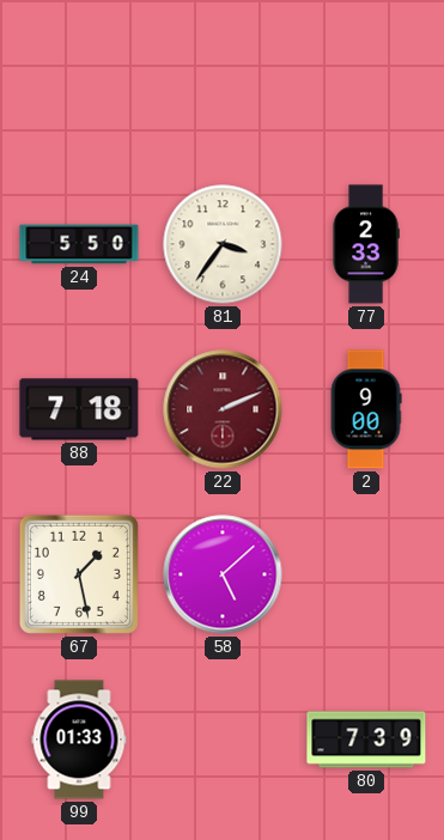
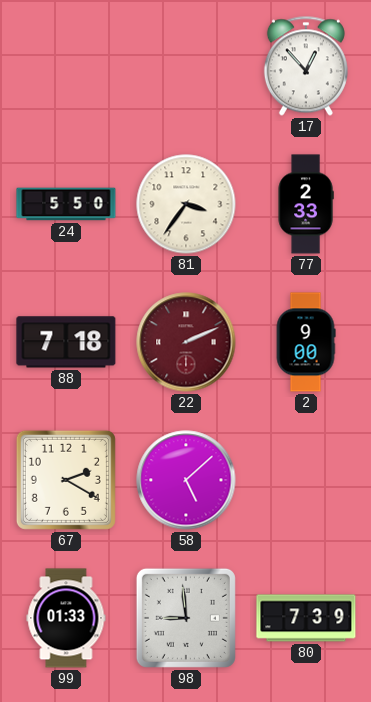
17: none -> 12:53
67: 1:28 -> 2:20
98: none -> 8:59
